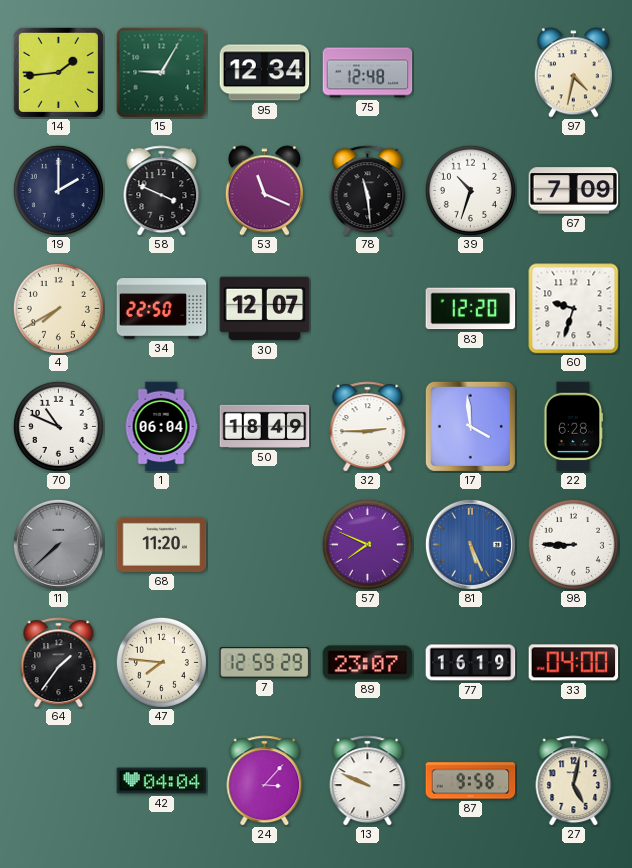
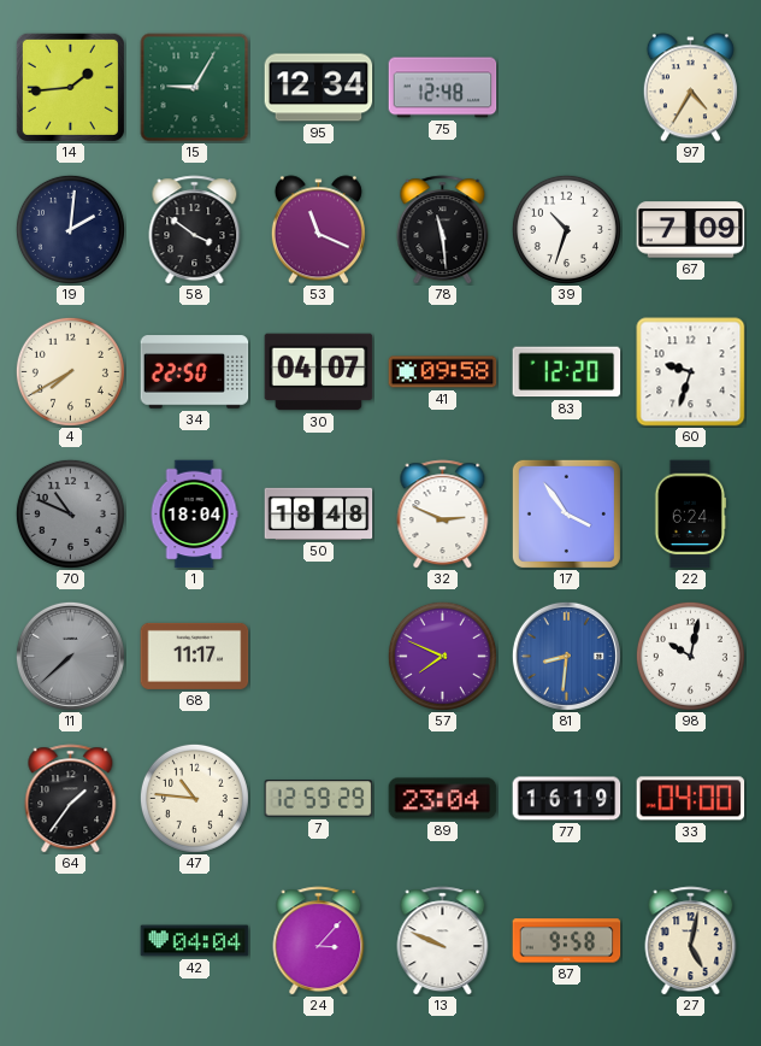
97: 4:32 -> 4:35
19: 2:00 -> 2:01
58: 3:49 -> 3:51
30: 12:07 -> 04:07
41: none -> 09:58
70 dial: white -> grey
1: 06:04 -> 18:04
50: 18:49 -> 18:48
32: 2:45 -> 2:49
17: 3:59 -> 3:54
22: 6:28 -> 6:24
68: 11:20 -> 11:17
81: 5:26 -> 8:31
98: 8:45 -> 10:02
47: 7:46 -> 10:46
89: 23:07 -> 23:04
